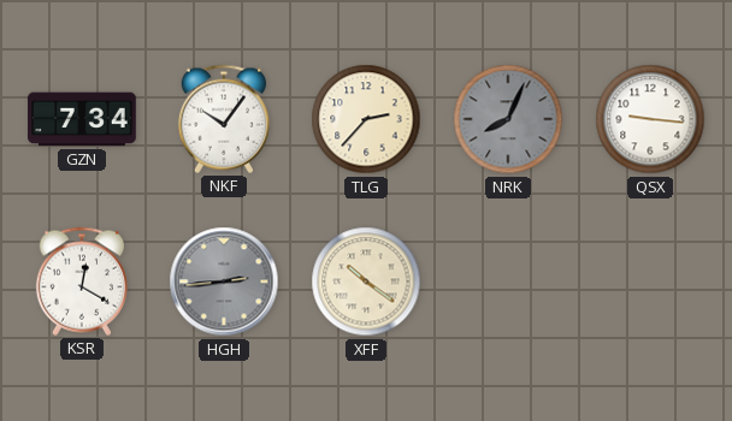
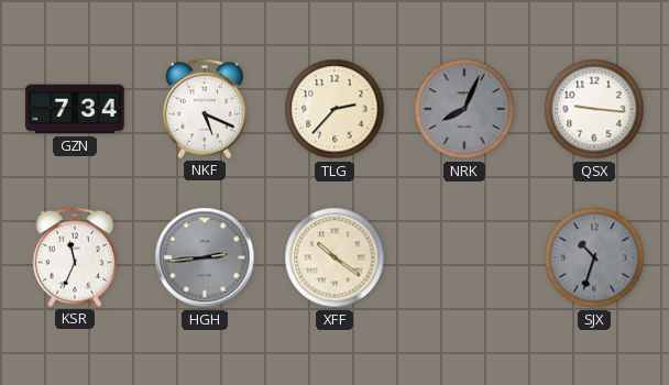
NKF: 10:06 -> 5:19
KSR: 12:20 -> 11:34
SJX: none -> 10:33
